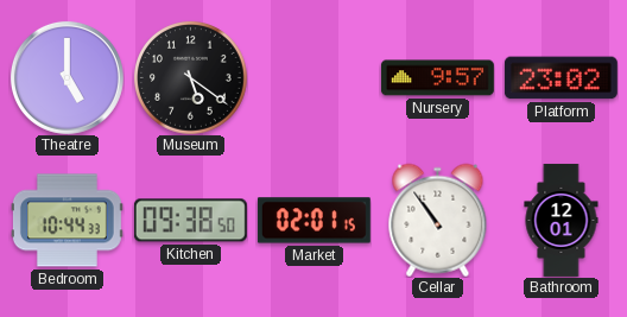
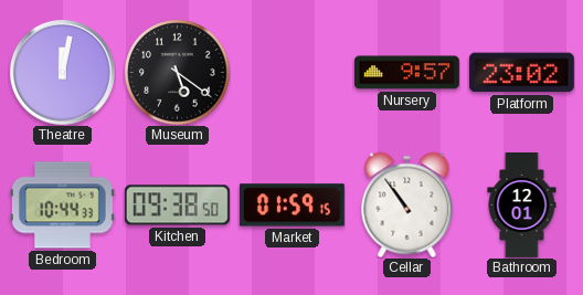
Theatre: 5:00 -> 12:02
Market: 02:01 -> 01:59
